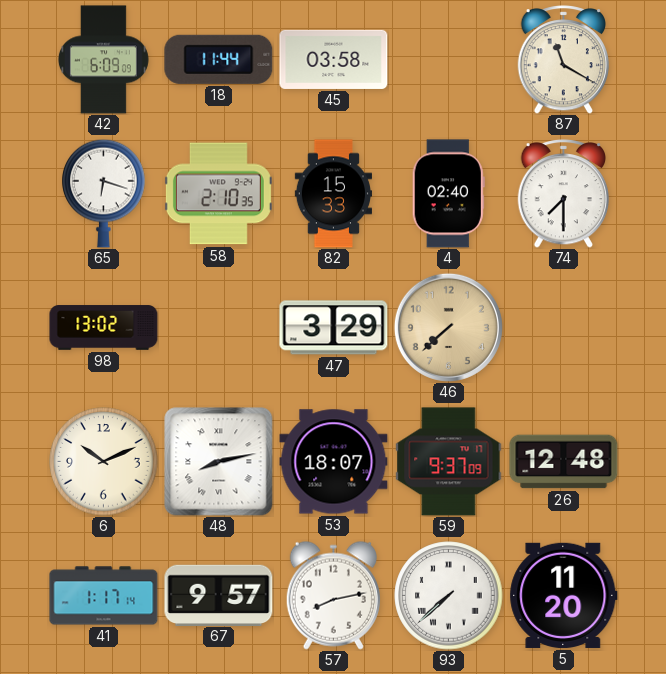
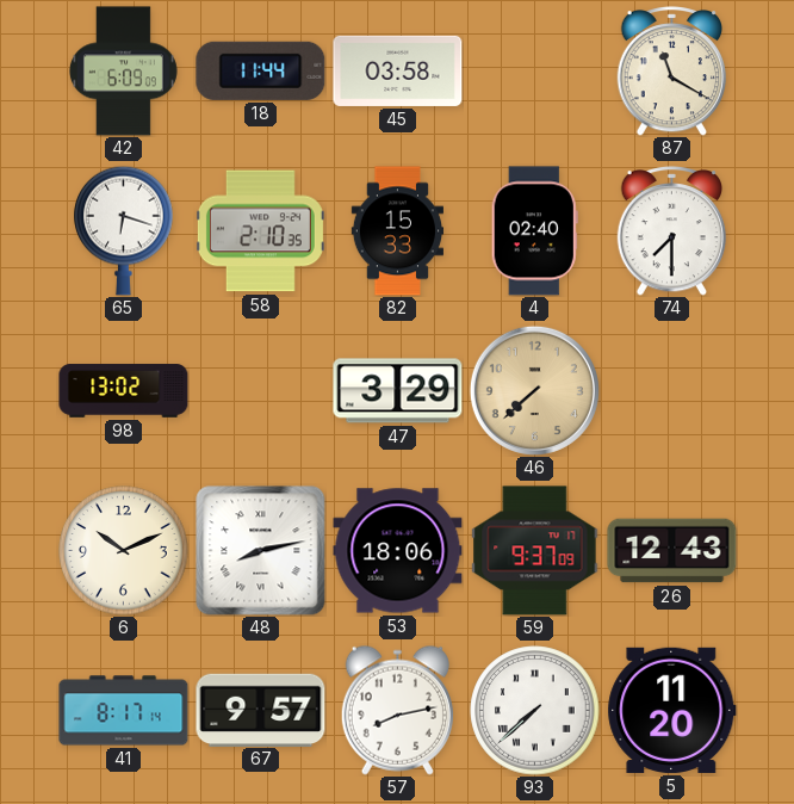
53: 18:07 -> 18:06
26: 12:48 -> 12:43
41: 1:17 -> 8:17
